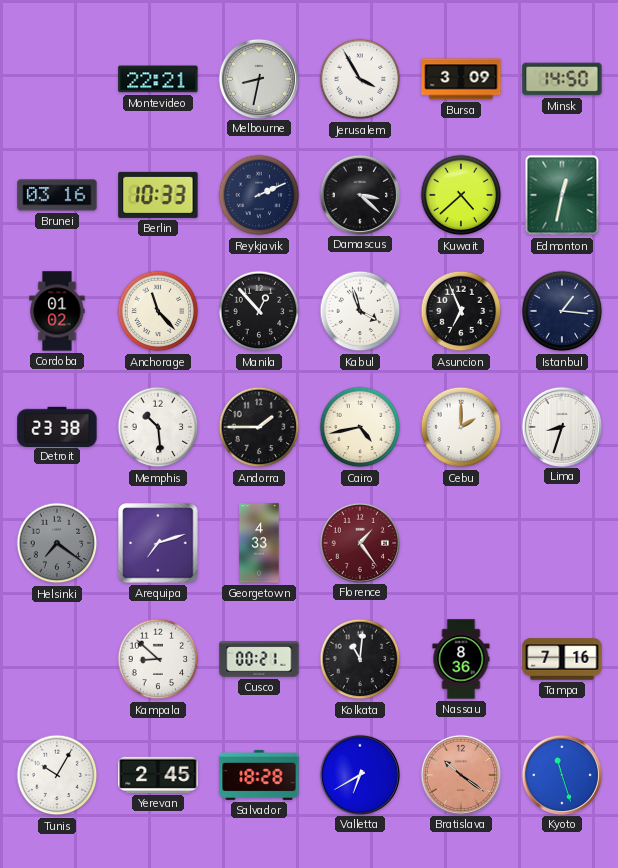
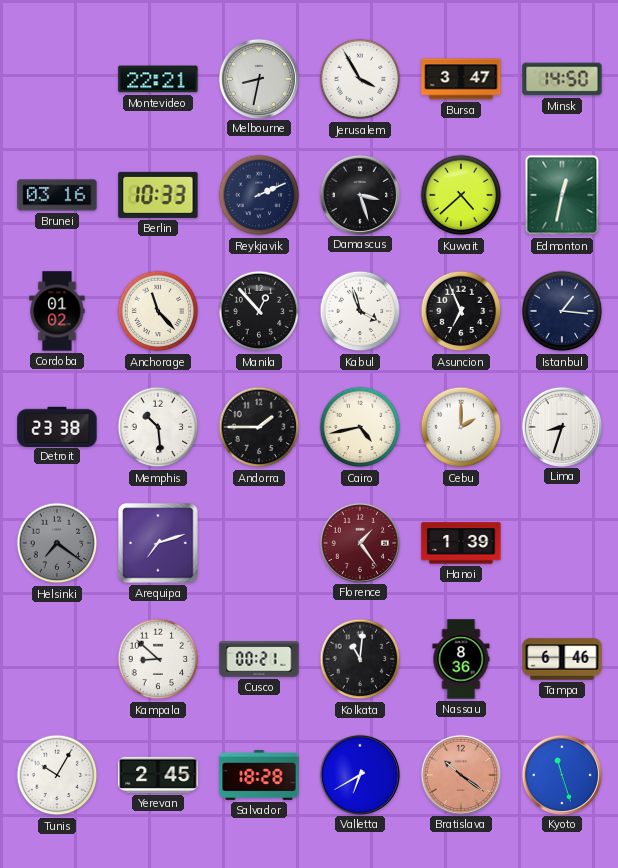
Bursa: 3:09 -> 3:47
Damascus: 3:22 -> 3:27
Georgetown: 4:33 -> none
Hanoi: none -> 1:39
Tampa: 7:16 -> 6:46
